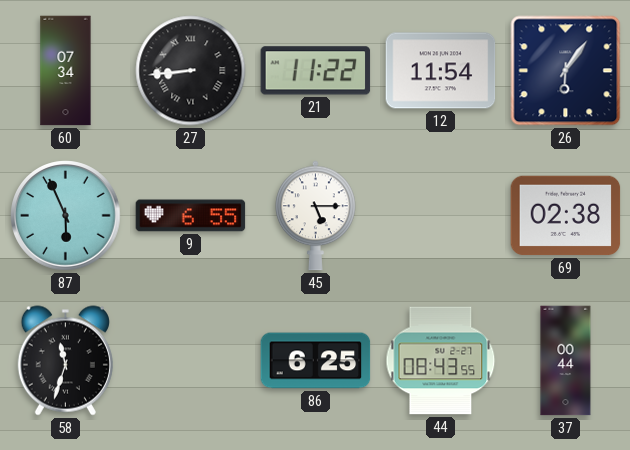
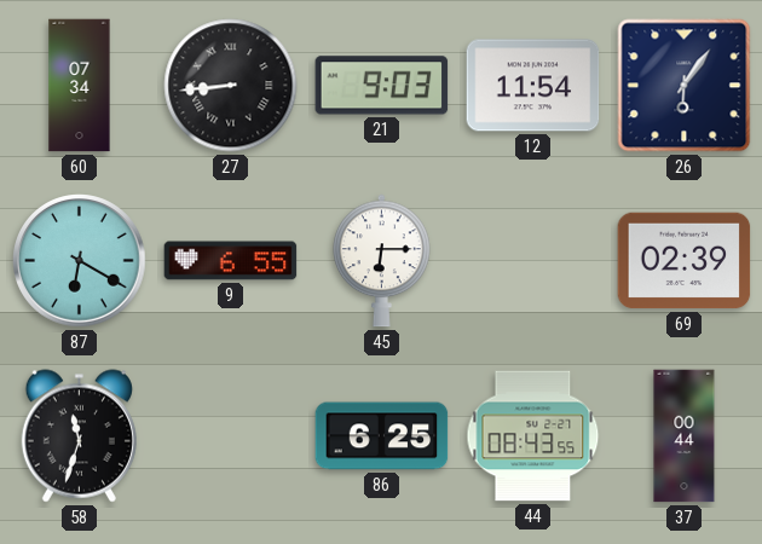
21: 11:22 -> 9:03
87: 5:56 -> 6:20
45: 5:15 -> 6:15
69: 02:38 -> 02:39
